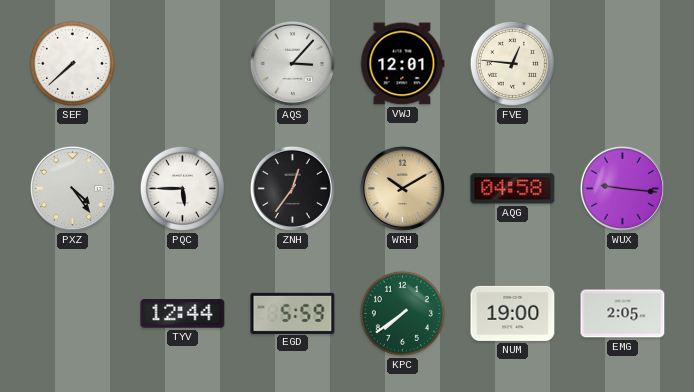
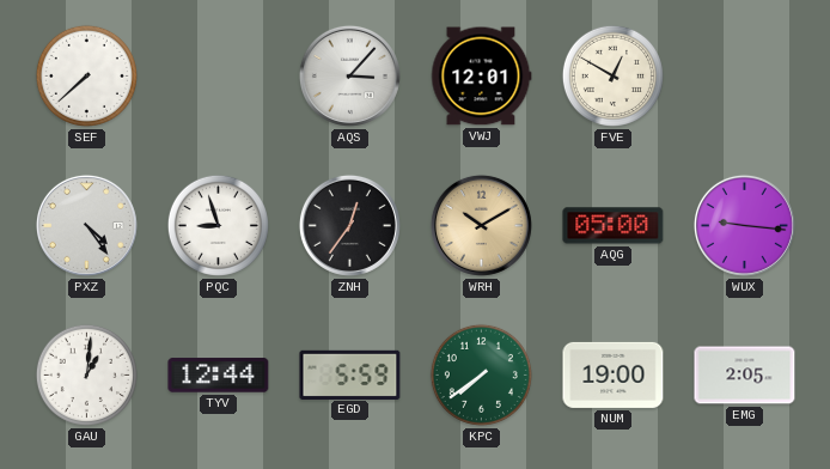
FVE: 12:46 -> 12:50
PQC: 5:45 -> 8:57
AQG: 04:58 -> 05:00
GAU: none -> 1:01
